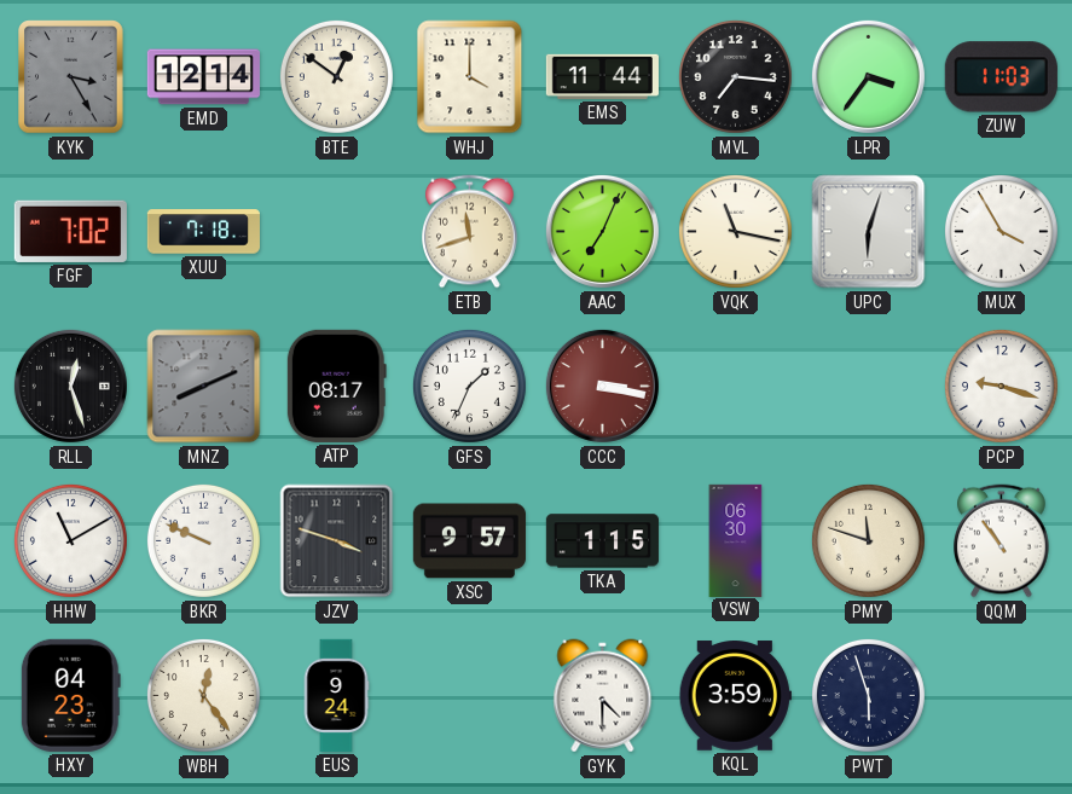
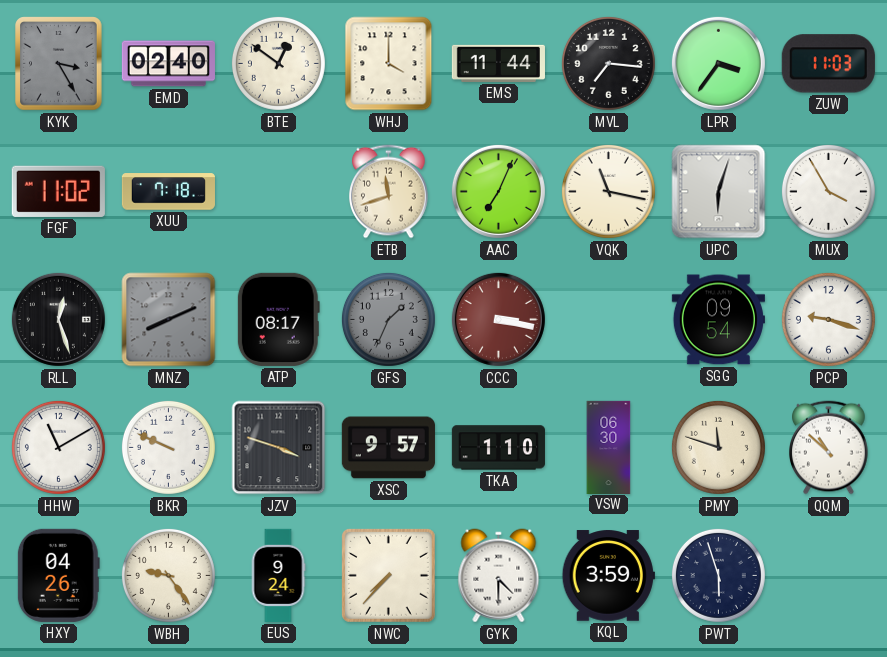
EMD: 12:14 -> 02:40
FGF: 7:02 -> 11:02
GFS dial: white -> grey
SGG: none -> 09:54
TKA: 1:15 -> 1:10
QQM: 10:54 -> 10:52
HXY: 04:23 -> 04:26
WBH: 12:24 -> 9:24
NWC: none -> 7:37
